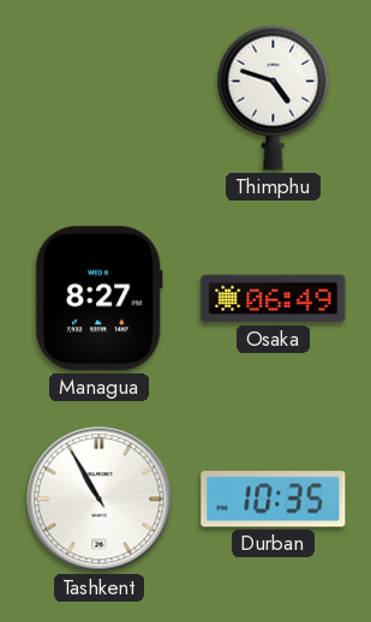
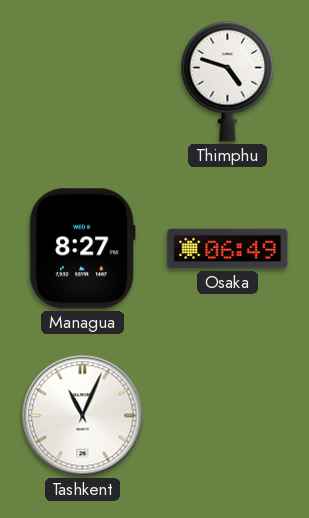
Tashkent: 10:55 -> 11:04
Durban: 10:35 -> none
